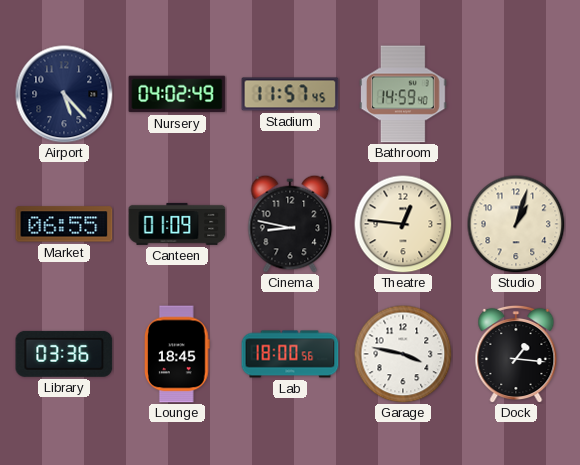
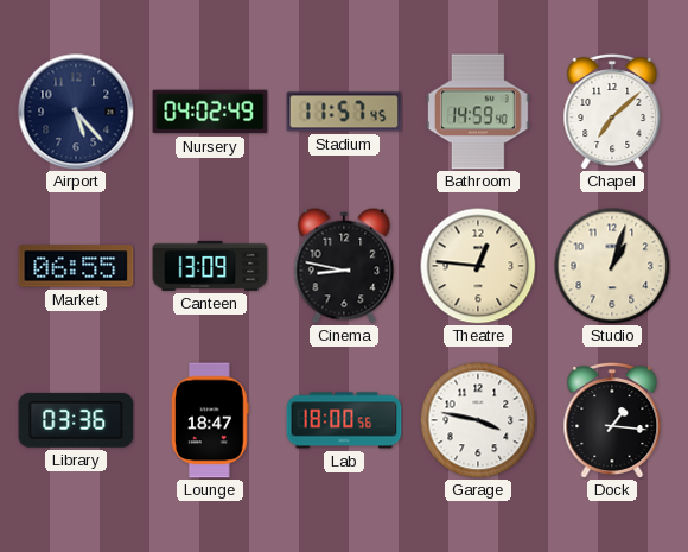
Chapel: none -> 7:08
Canteen: 01:09 -> 13:09
Lounge: 18:45 -> 18:47
